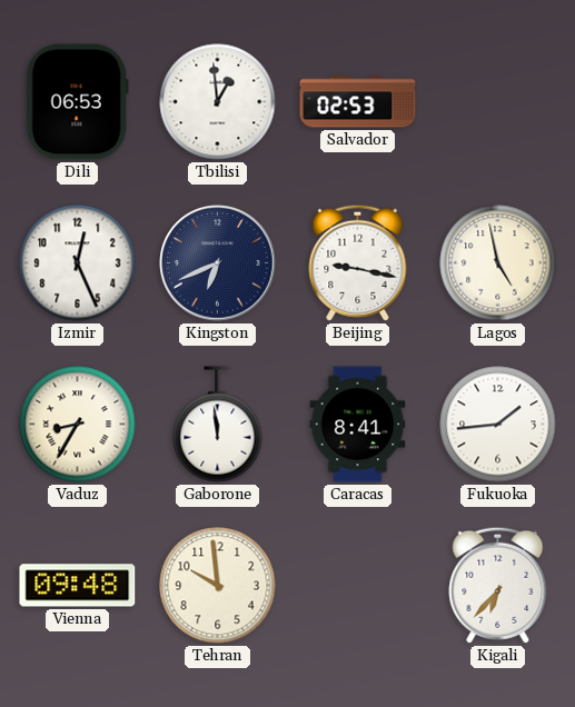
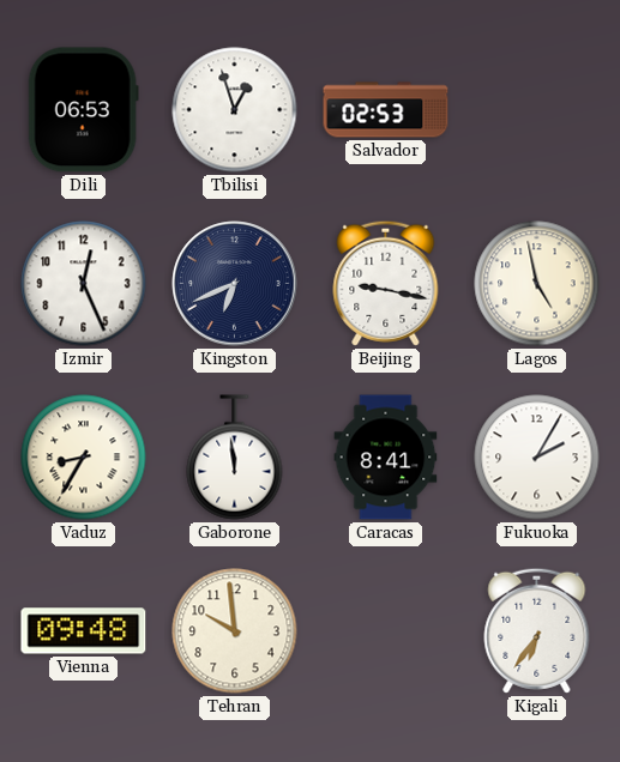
Tbilisi: 12:59 -> 12:57
Fukuoka: 1:44 -> 2:05
Kigali: 6:37 -> 6:36
